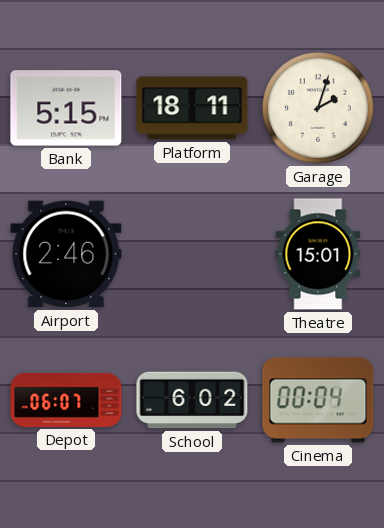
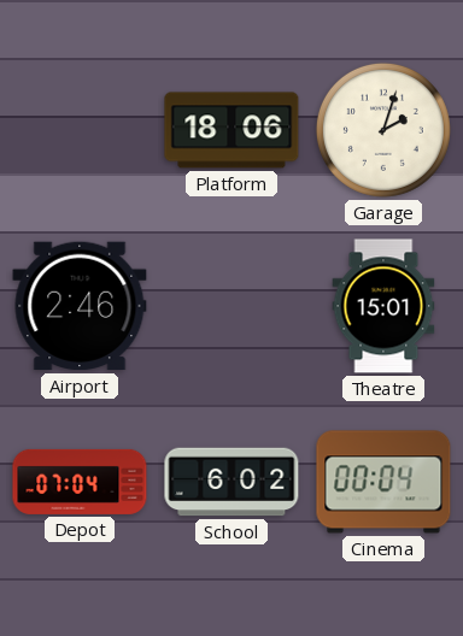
Bank: 5:15 -> none
Platform: 18:11 -> 18:06
Depot: 06:07 -> 07:04
